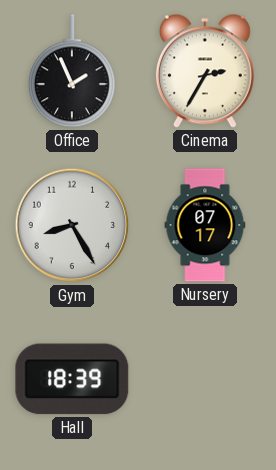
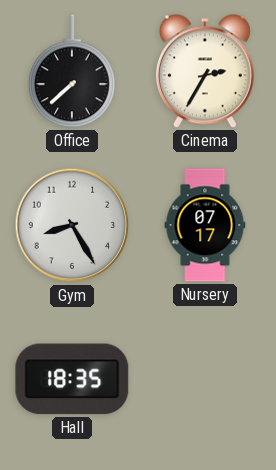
Office: 1:56 -> 7:38
Hall: 18:39 -> 18:35
